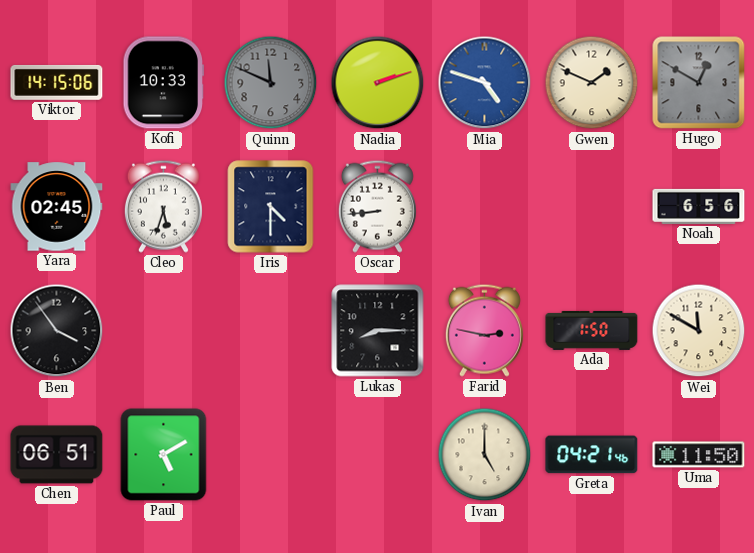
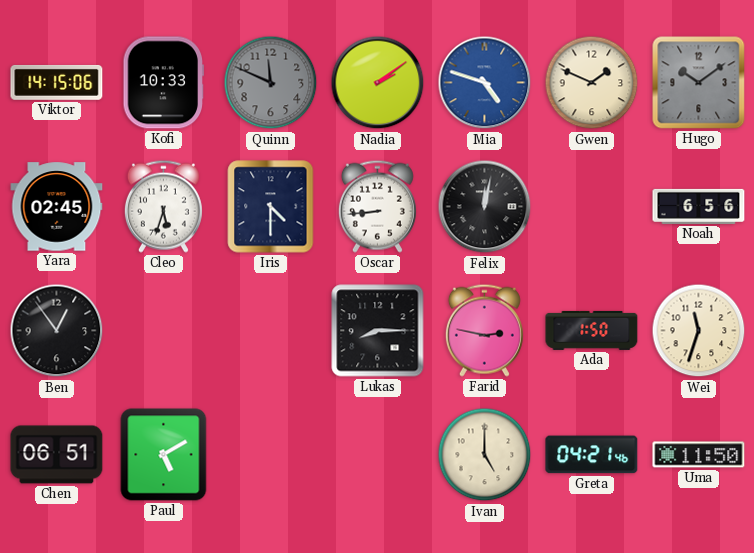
Nadia: 2:12 -> 2:09
Hugo: 12:50 -> 10:09
Felix: none -> 12:02
Ben: 3:54 -> 12:54
Wei: 11:50 -> 11:33
